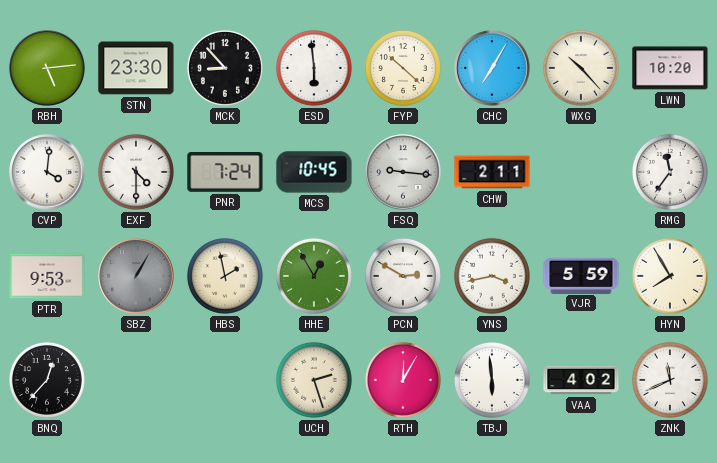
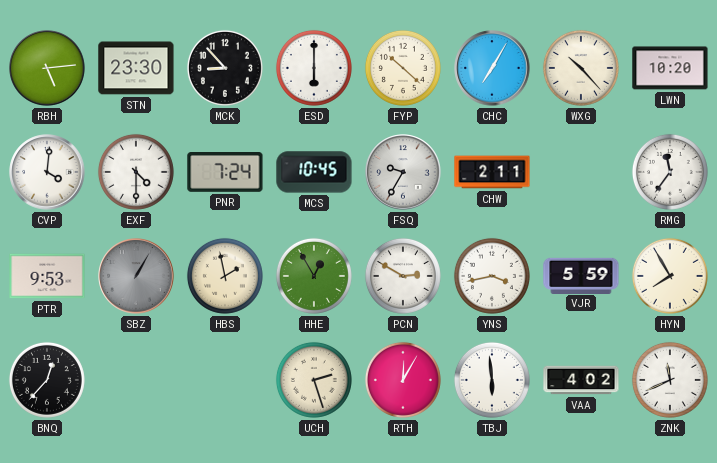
ESD: 5:59 -> 6:00
FSQ: 9:16 -> 9:35
